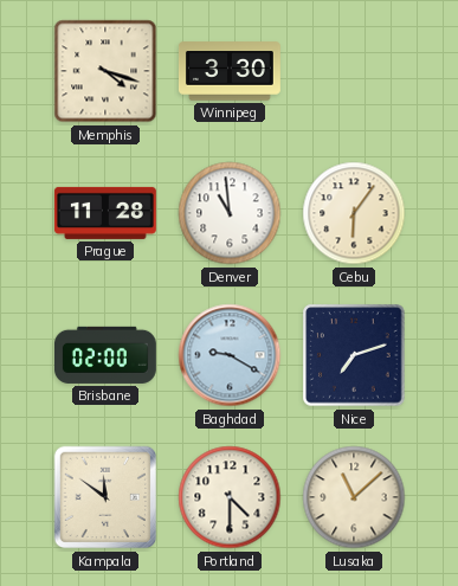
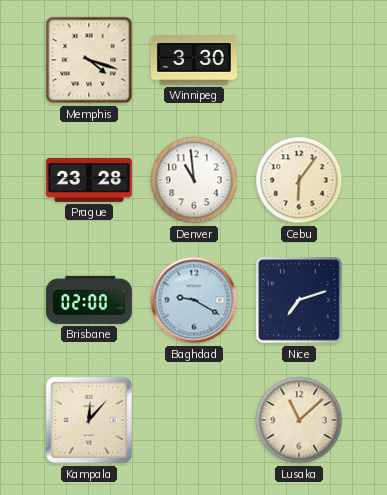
Prague: 11:28 -> 23:28
Kampala: 11:51 -> 12:07
Portland: 4:30 -> none
